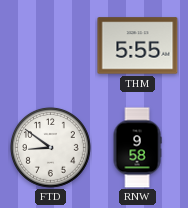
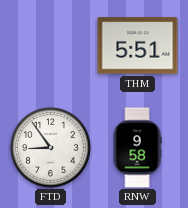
THM: 5:55 -> 5:51
FTD: 8:51 -> 8:54
